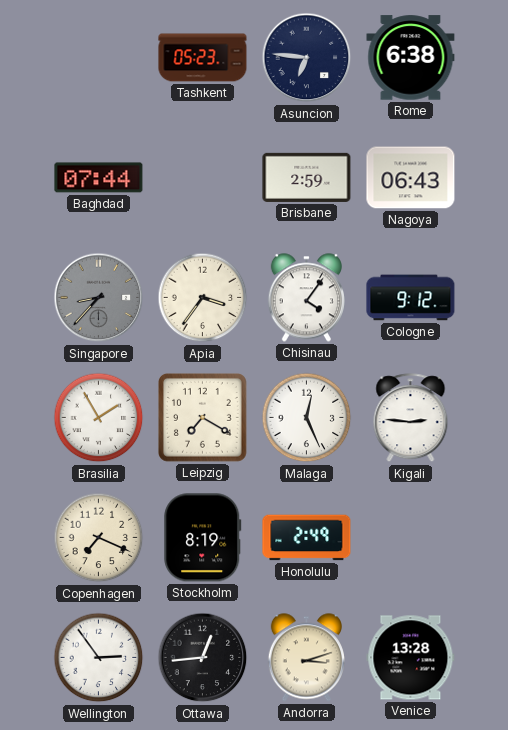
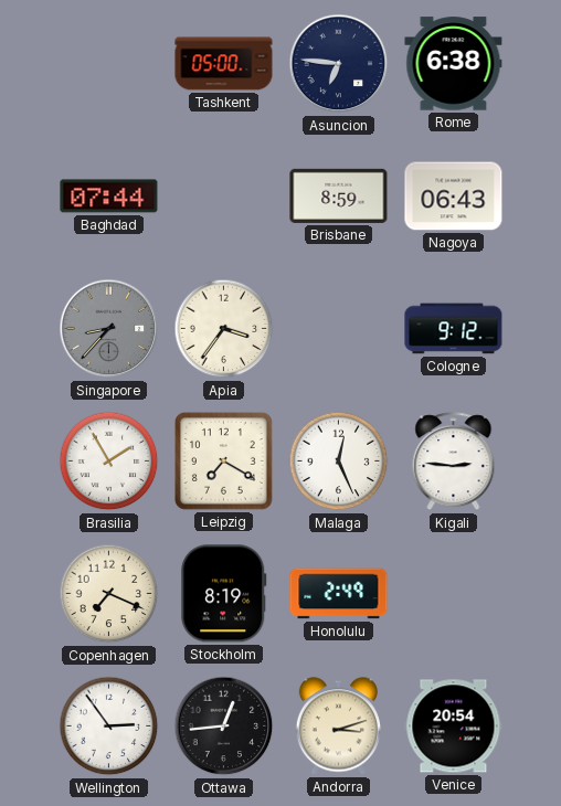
Tashkent: 05:23 -> 05:00
Brisbane: 2:59 -> 8:59
Chisinau: 4:06 -> none
Venice: 13:28 -> 20:54
